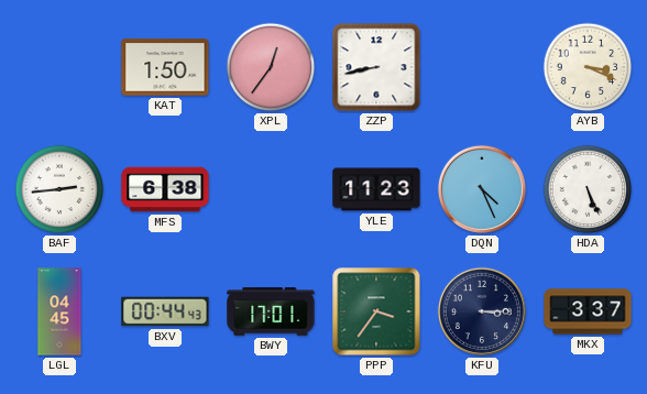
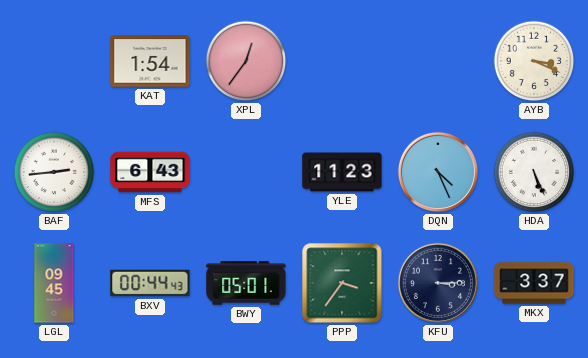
KAT: 1:50 -> 1:54
ZZP: 8:43 -> none
MFS: 6:38 -> 6:43
LGL: 04:45 -> 09:45
BWY: 17:01 -> 05:01
